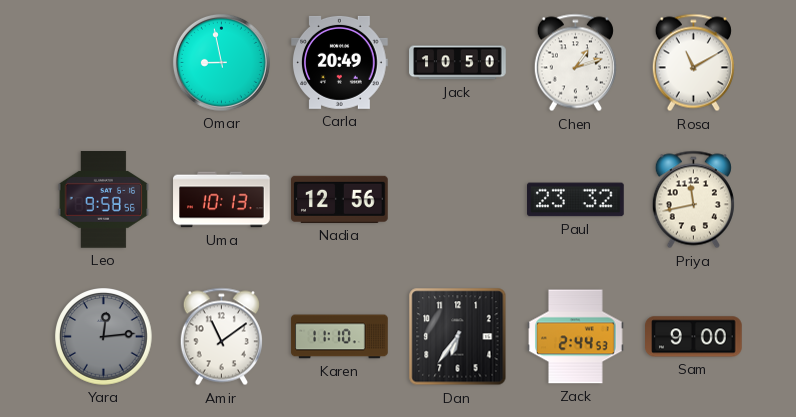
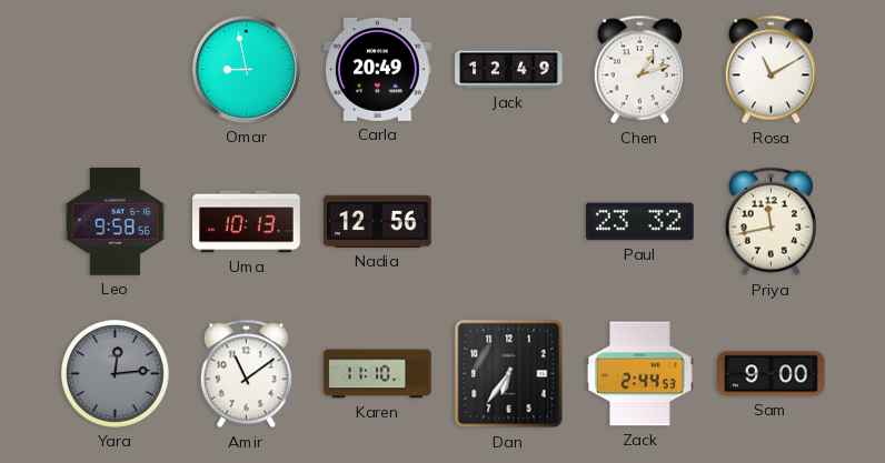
Jack: 10:50 -> 12:49
